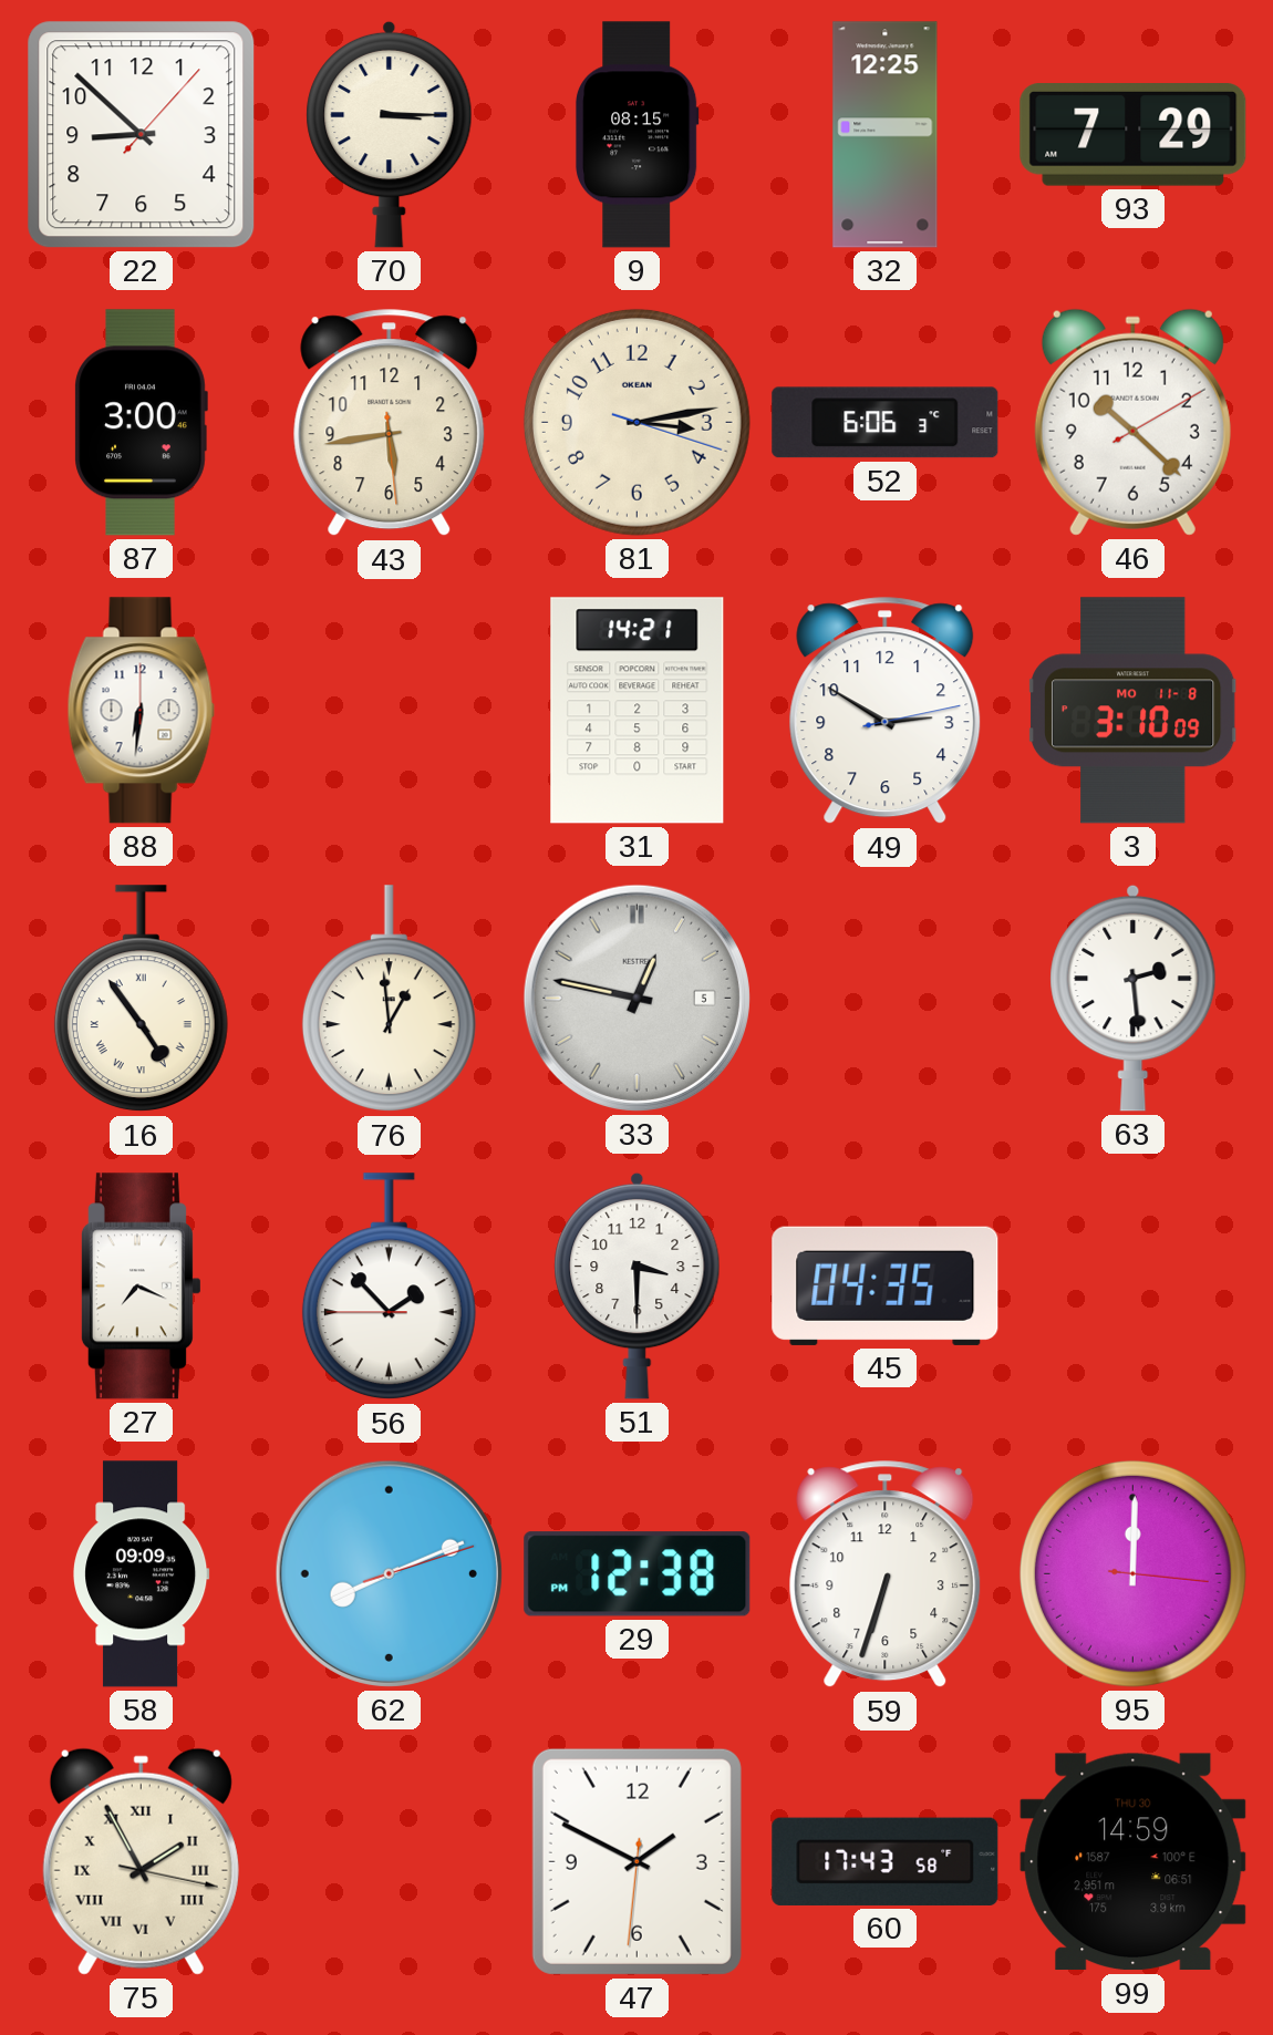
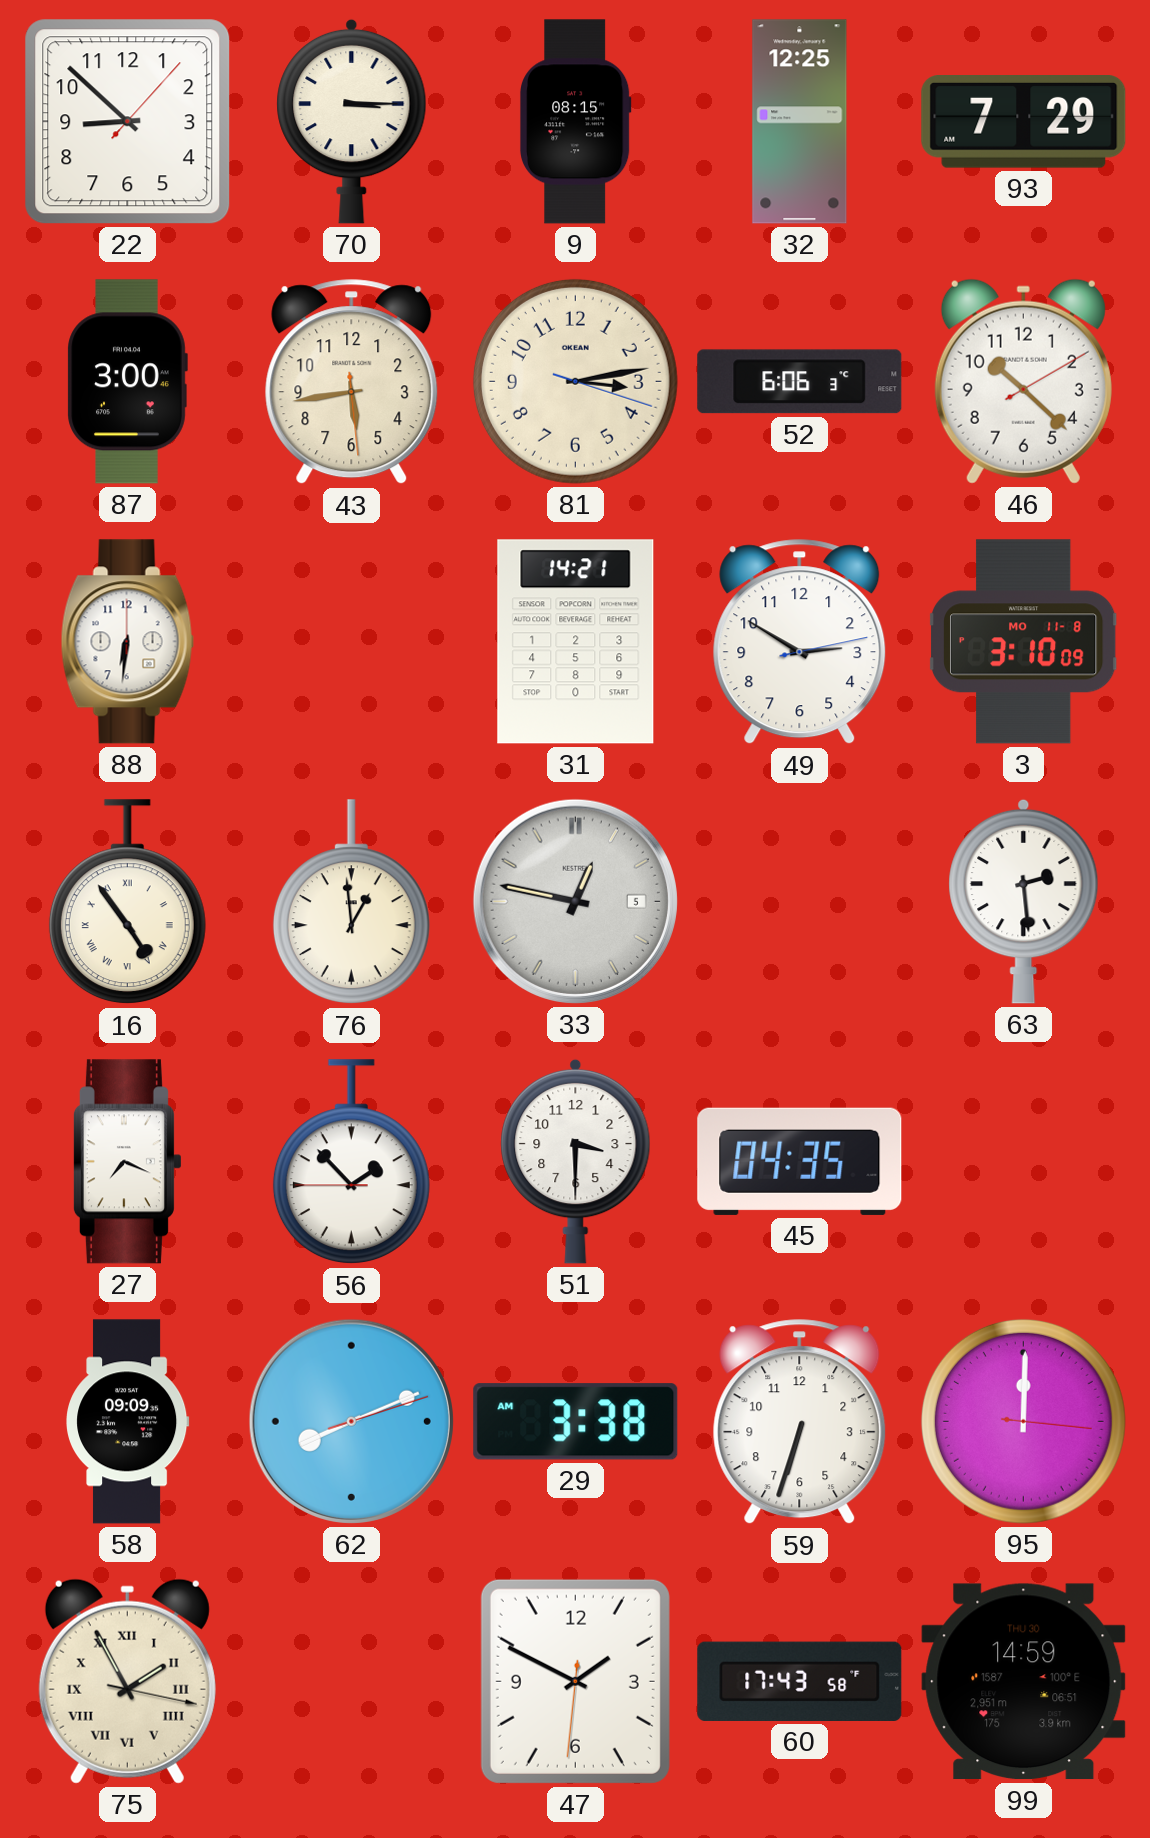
29: 12:38 -> 3:38
